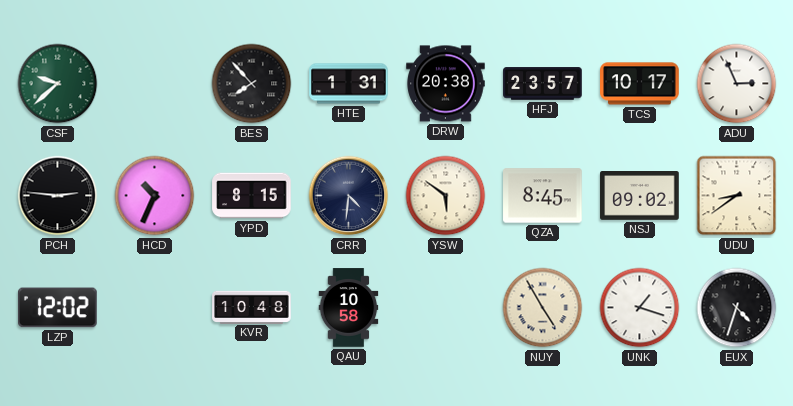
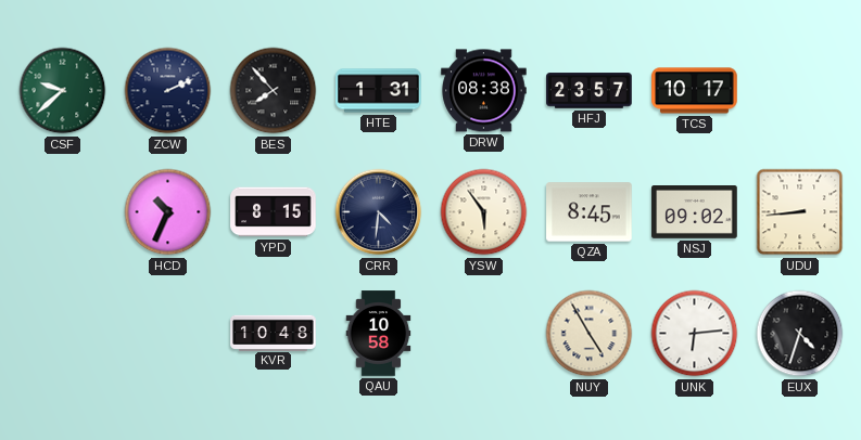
ZCW: none -> 2:11
DRW: 20:38 -> 08:38
ADU: 2:56 -> none
PCH: 2:46 -> none
YSW: 5:51 -> 5:54
UDU: 8:39 -> 8:44
LZP: 12:02 -> none
UNK: 1:18 -> 6:14
